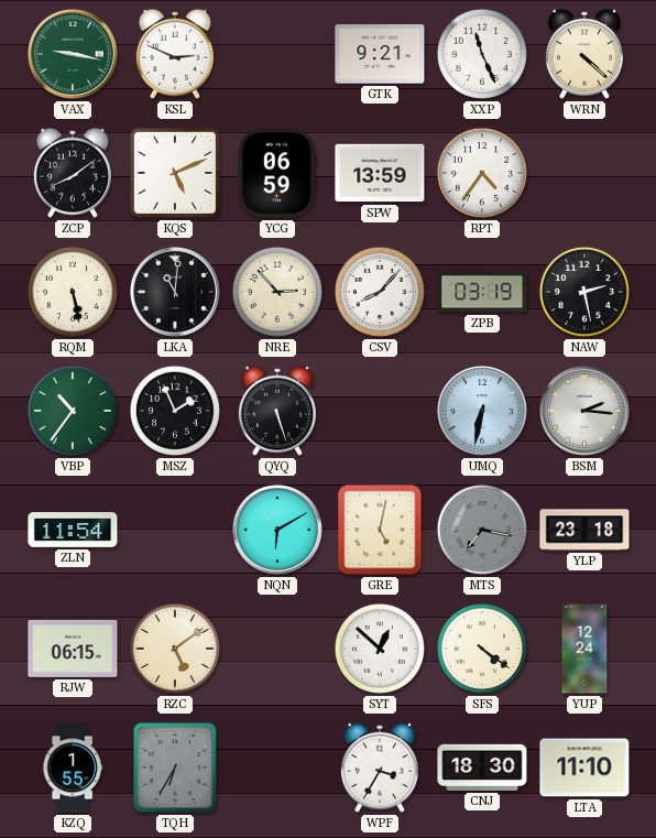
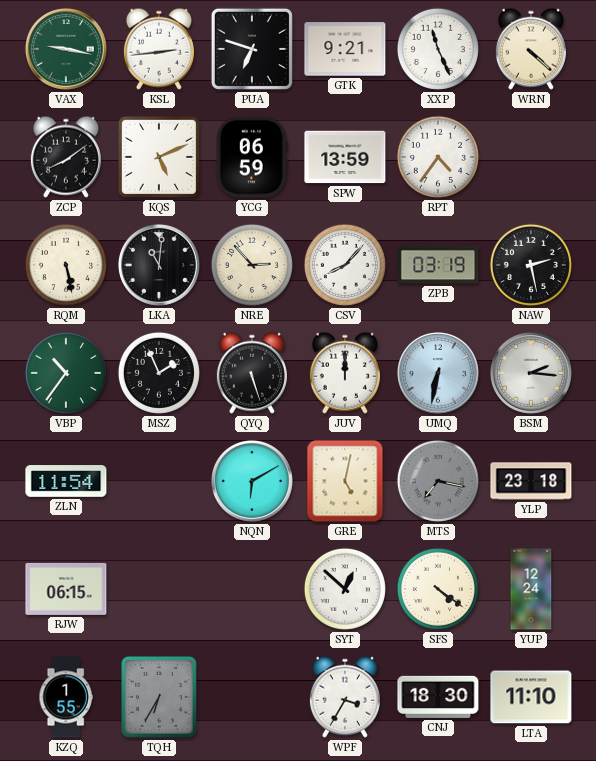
KSL: 2:49 -> 2:44
PUA: none -> 6:48
JUV: none -> 12:00
RZC: 5:09 -> none
